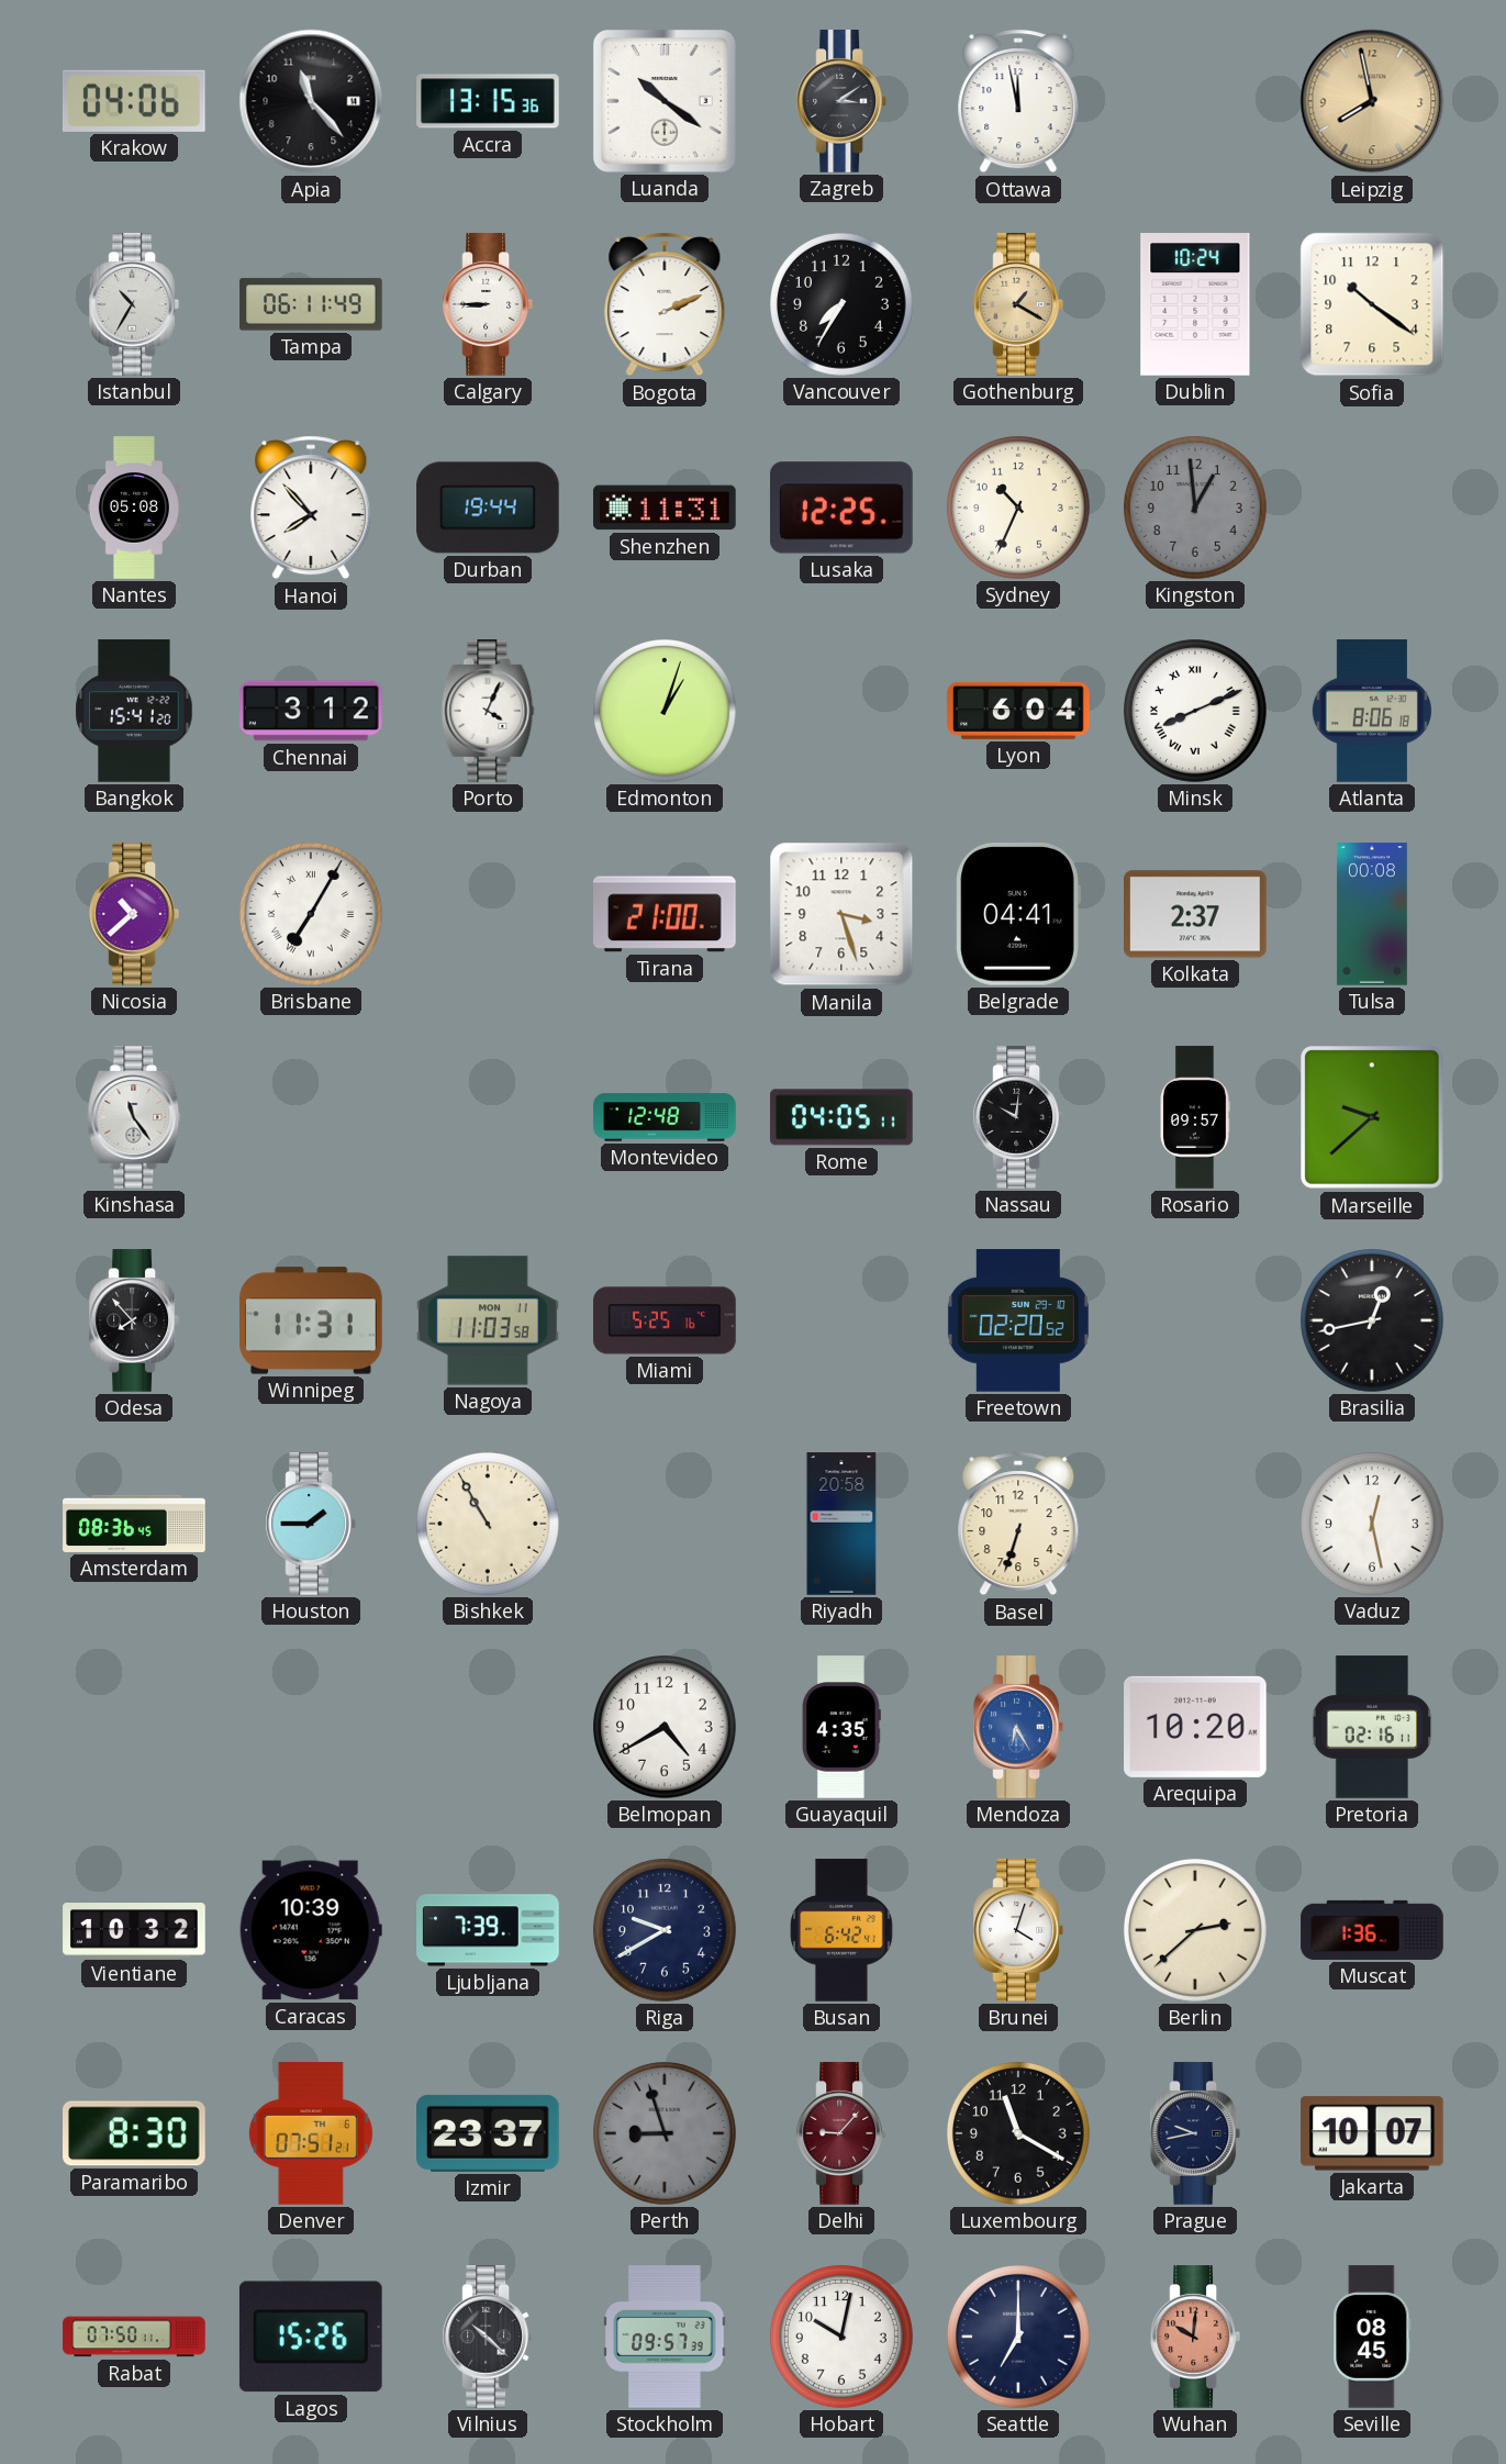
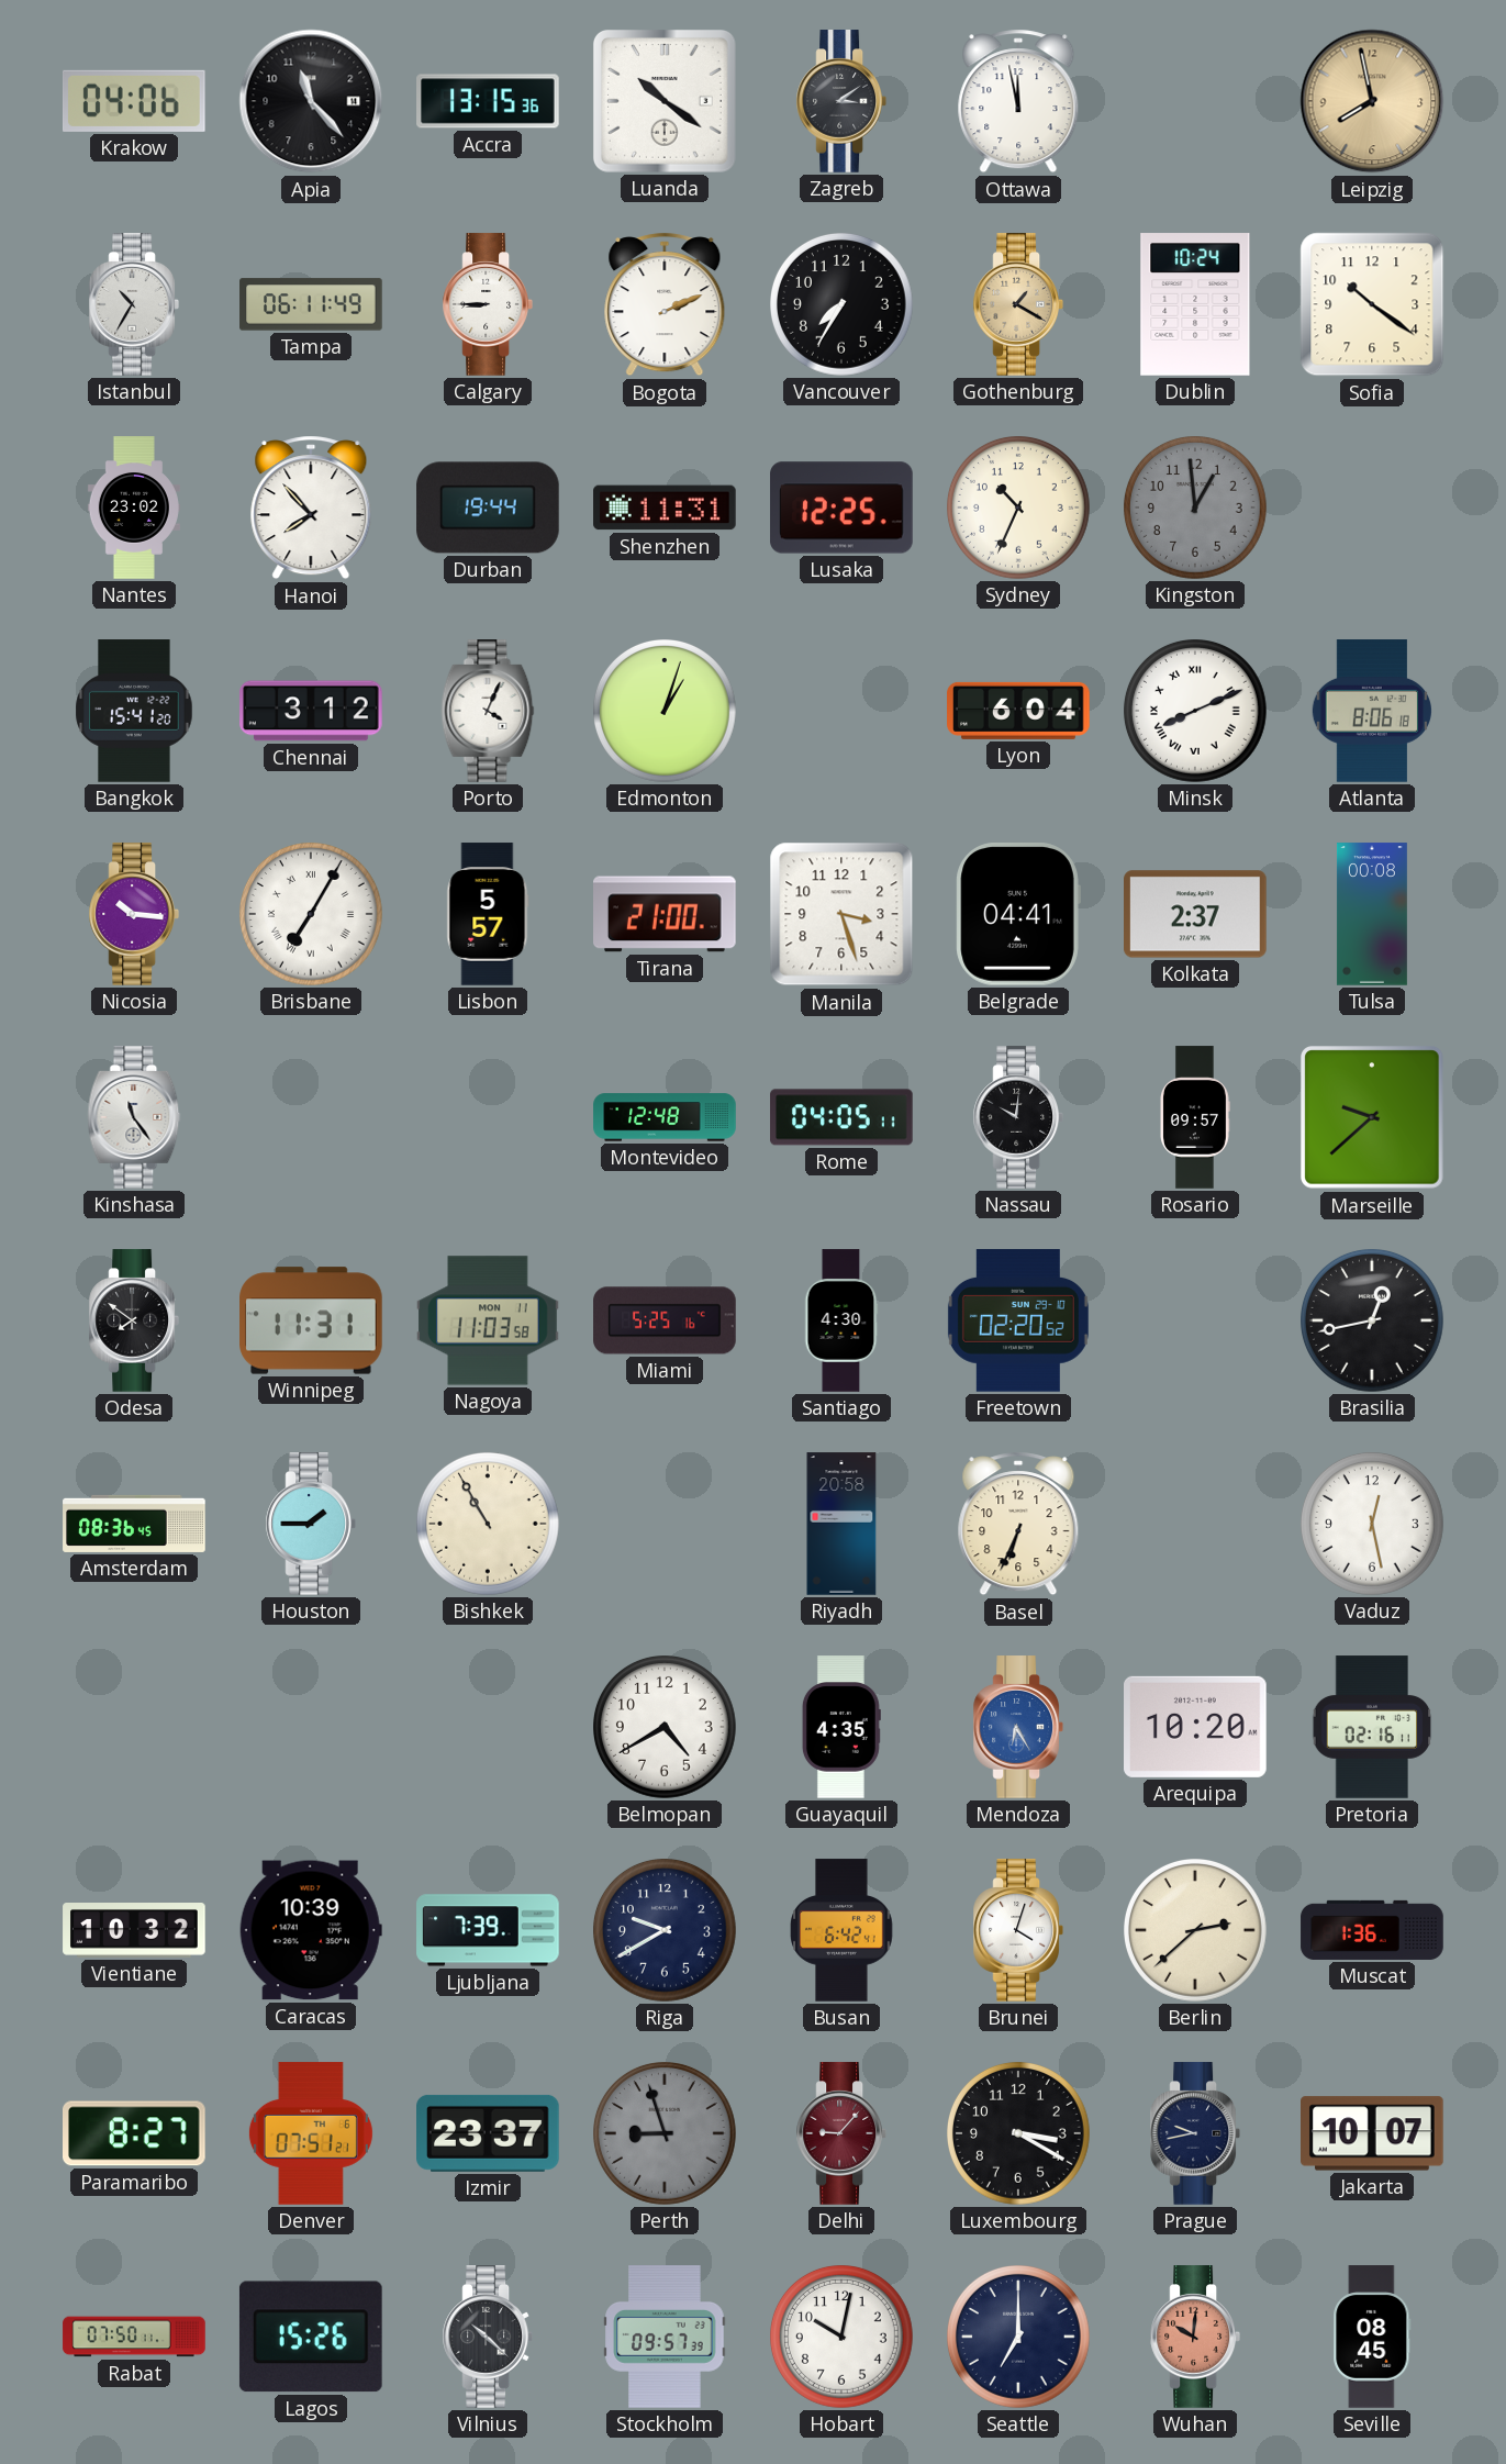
Nantes: 05:08 -> 23:02
Nicosia: 10:38 -> 10:16
Lisbon: none -> 5:57
Odesa: 7:53 -> 7:51
Santiago: none -> 4:30
Basel: 6:33 -> 6:34
Paramaribo: 8:30 -> 8:27
Luxembourg: 11:20 -> 3:20
